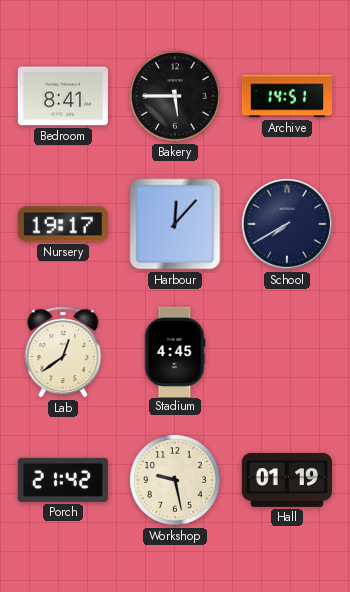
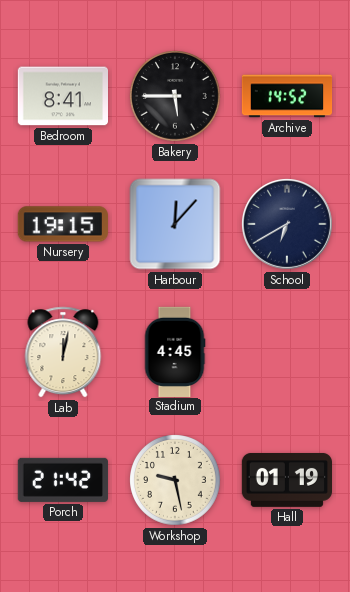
Archive: 14:51 -> 14:52
Nursery: 19:17 -> 19:15
School: 7:40 -> 6:40
Lab: 12:39 -> 12:02
